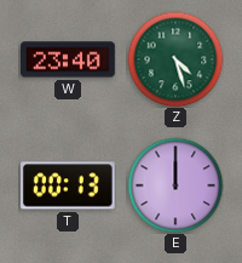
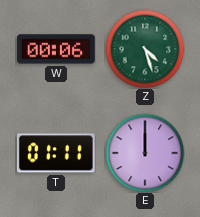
W: 23:40 -> 00:06
T: 00:13 -> 01:11
